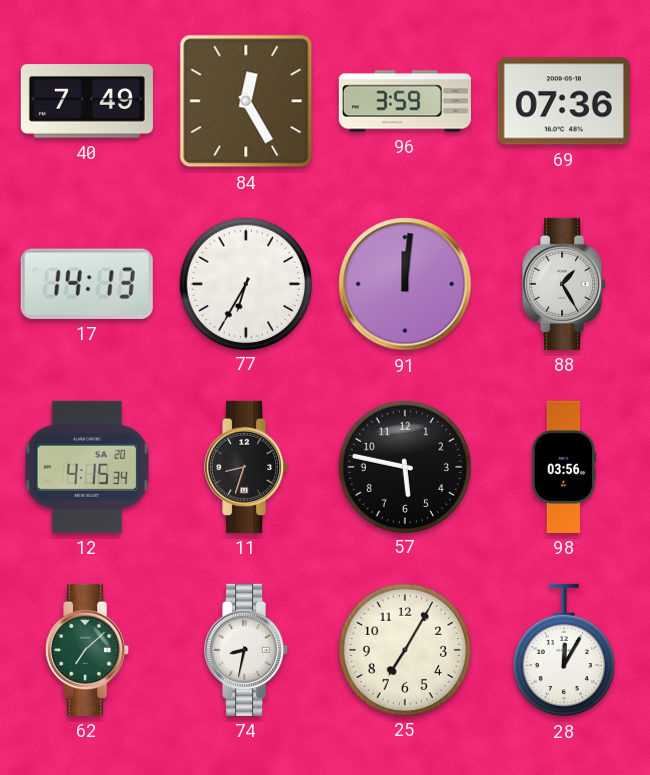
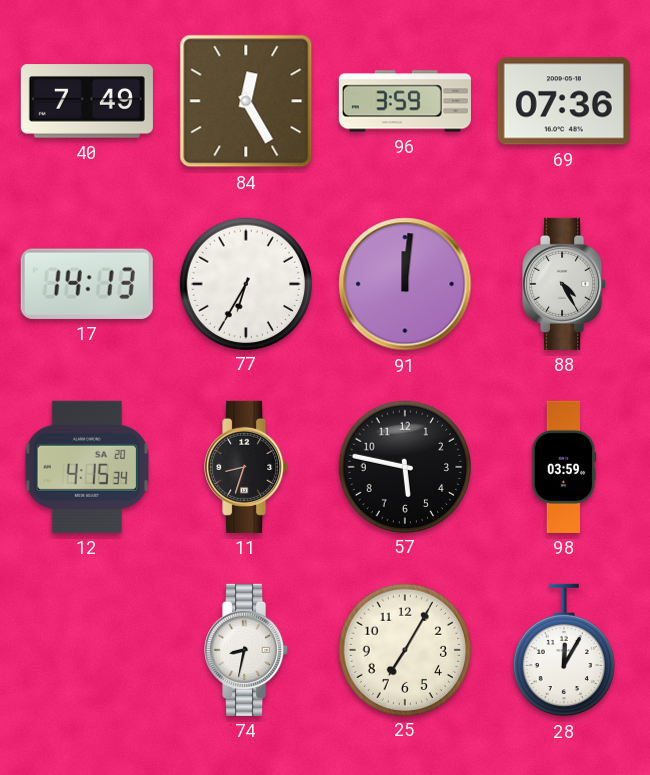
88: 1:25 -> 4:25
98: 03:56 -> 03:59
62: 7:08 -> none
